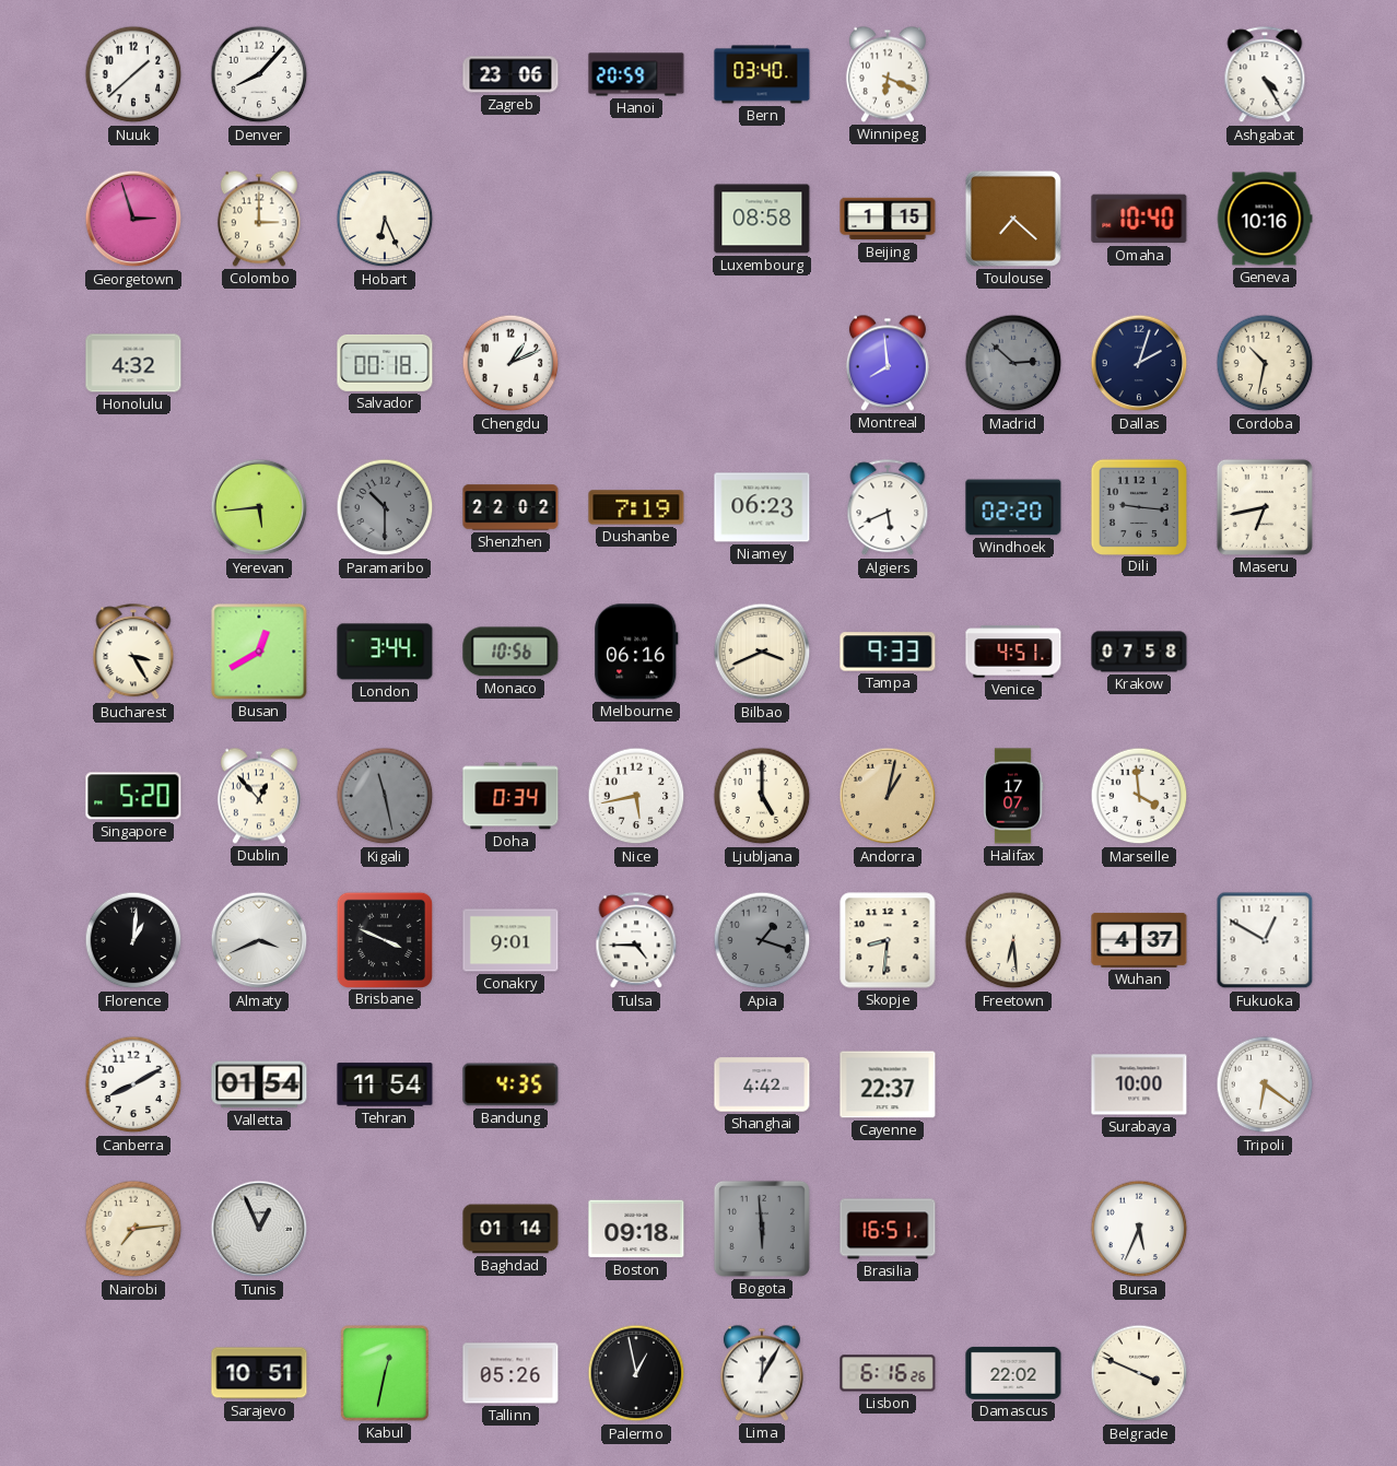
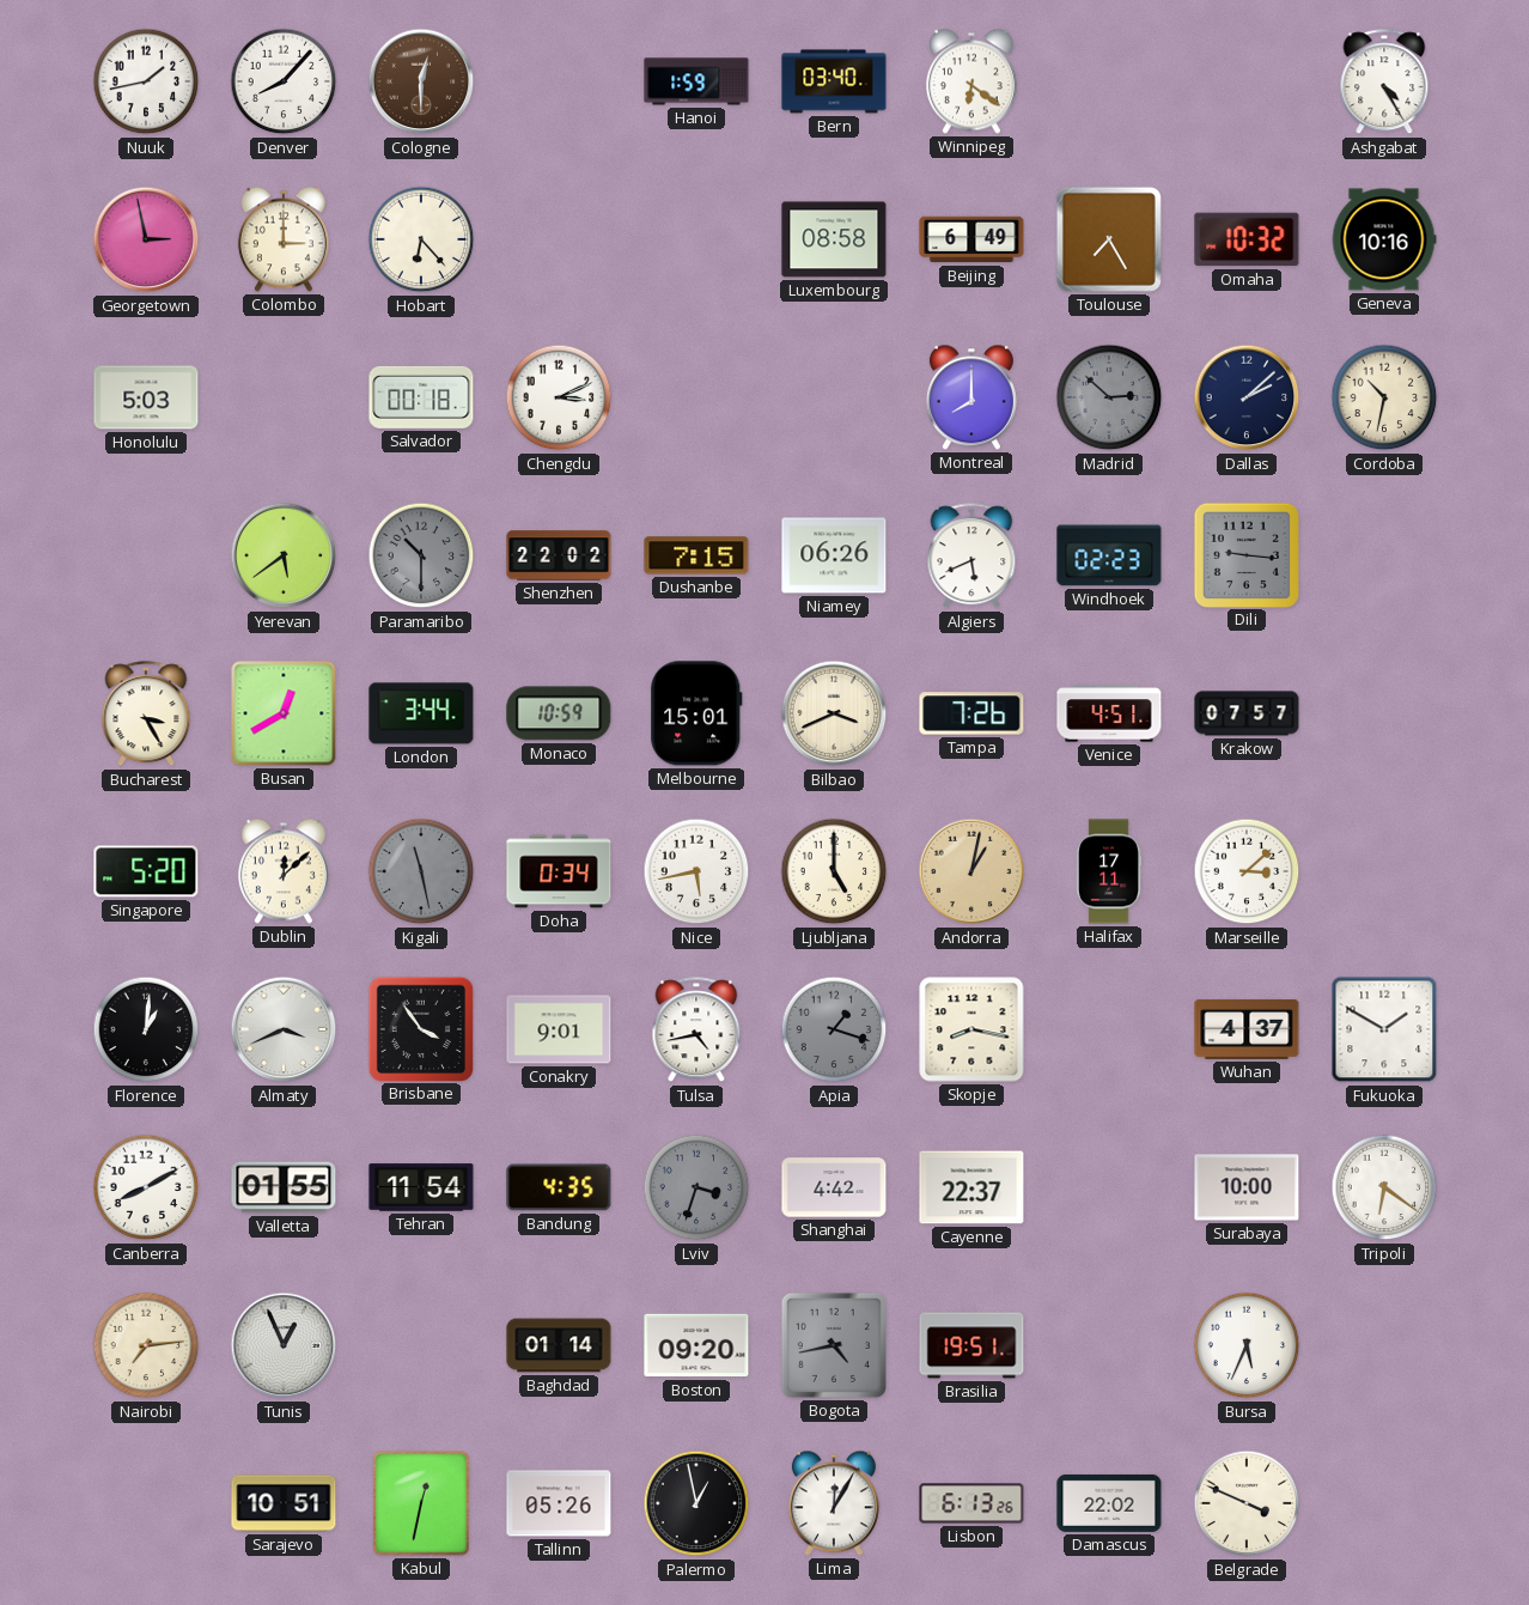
Nuuk: 1:38 -> 1:43
Cologne: none -> 12:30
Zagreb: 23:06 -> none
Hanoi: 20:59 -> 1:59
Winnipeg: 6:19 -> 6:21
Georgetown: 2:57 -> 2:58
Hobart: 6:26 -> 6:23
Beijing: 1:15 -> 6:49
Toulouse: 7:22 -> 7:25
Omaha: 10:40 -> 10:32
Honolulu: 4:32 -> 5:03
Chengdu: 1:11 -> 3:11
Montreal: 7:59 -> 8:00
Dallas: 2:03 -> 2:08
Yerevan: 5:44 -> 5:39
Dushanbe: 7:19 -> 7:15
Niamey: 06:23 -> 06:26
Windhoek: 02:20 -> 02:23
Maseru: 6:43 -> none
Monaco: 10:56 -> 10:59
Melbourne: 06:16 -> 15:01
Tampa: 9:33 -> 7:26
Krakow: 07:58 -> 07:57
Dublin: 12:53 -> 12:08
Halifax: 17:07 -> 17:11
Marseille: 3:59 -> 3:08
Brisbane: 3:49 -> 3:54
Tulsa: 4:45 -> 4:43
Skopje: 8:31 -> 8:17
Freetown: 6:29 -> none
Fukuoka: 12:50 -> 1:50
Valletta: 01:54 -> 01:55
Lviv: none -> 3:33
Boston: 09:18 -> 09:20
Bogota: 5:59 -> 4:43
Brasilia: 16:51 -> 19:51
Lisbon: 6:16 -> 6:13
